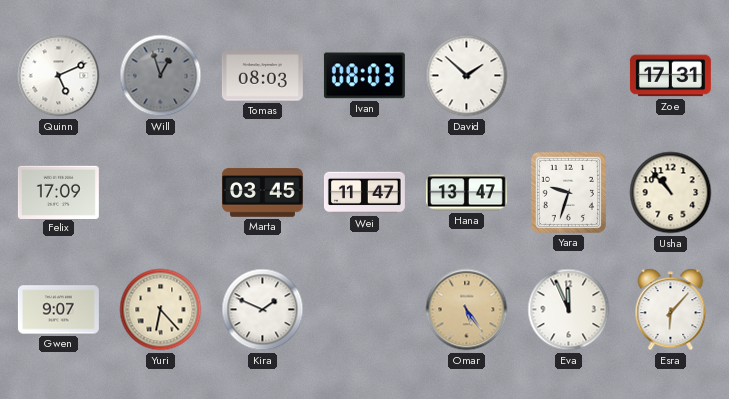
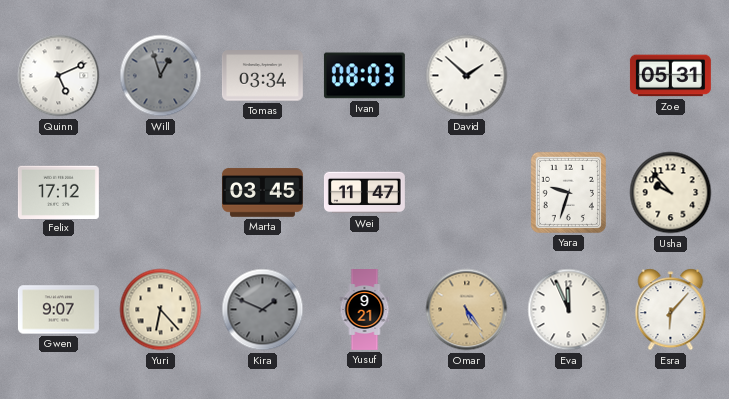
Tomas: 08:03 -> 03:34
Zoe: 17:31 -> 05:31
Felix: 17:09 -> 17:12
Hana: 13:47 -> none
Usha: 10:53 -> 9:53
Kira dial: white -> grey
Yusuf: none -> 9:21
